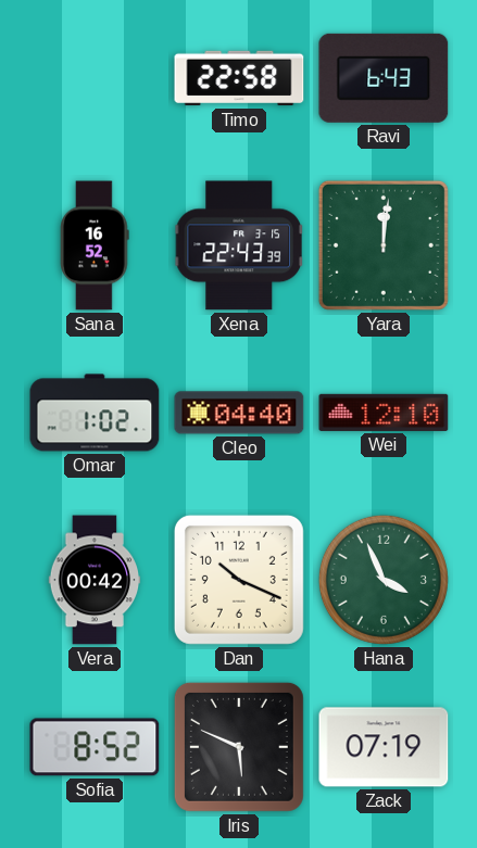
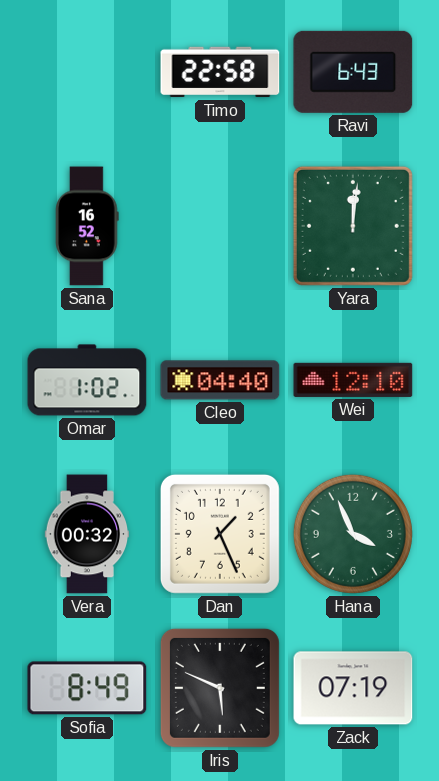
Xena: 22:43 -> none
Vera: 00:42 -> 00:32
Dan: 10:19 -> 1:26
Sofia: 8:52 -> 8:49
